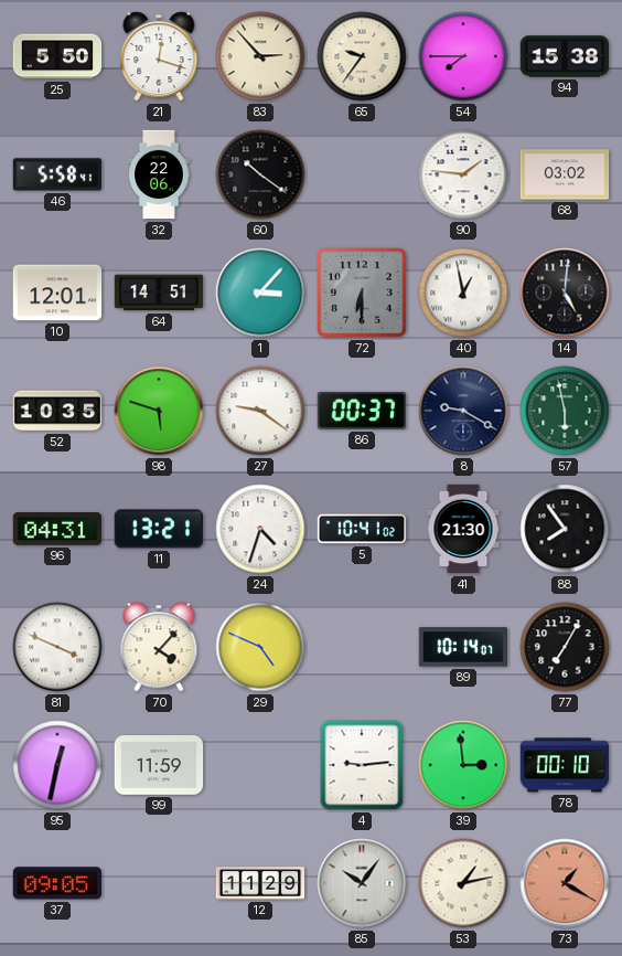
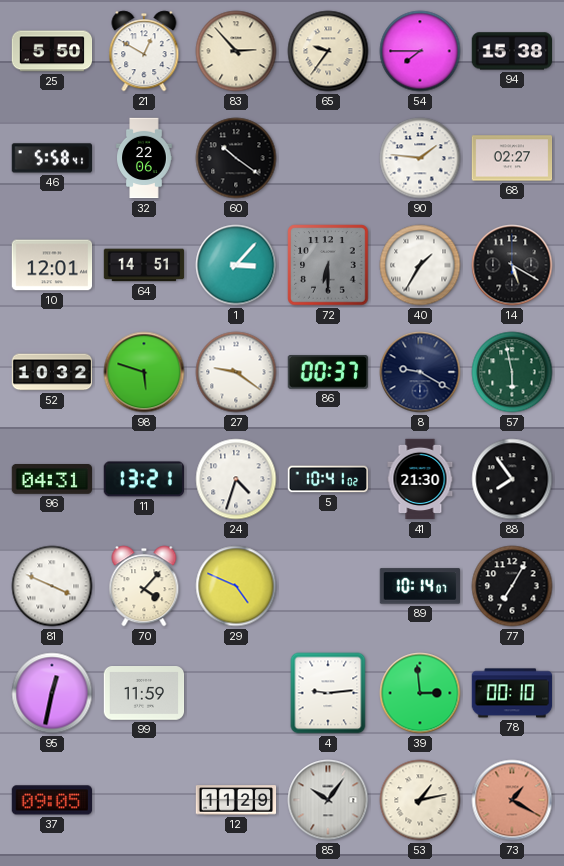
21: 12:18 -> 12:50
68: 03:02 -> 02:27
40: 12:58 -> 1:35
14: 5:01 -> 5:20
52: 10:35 -> 10:32
